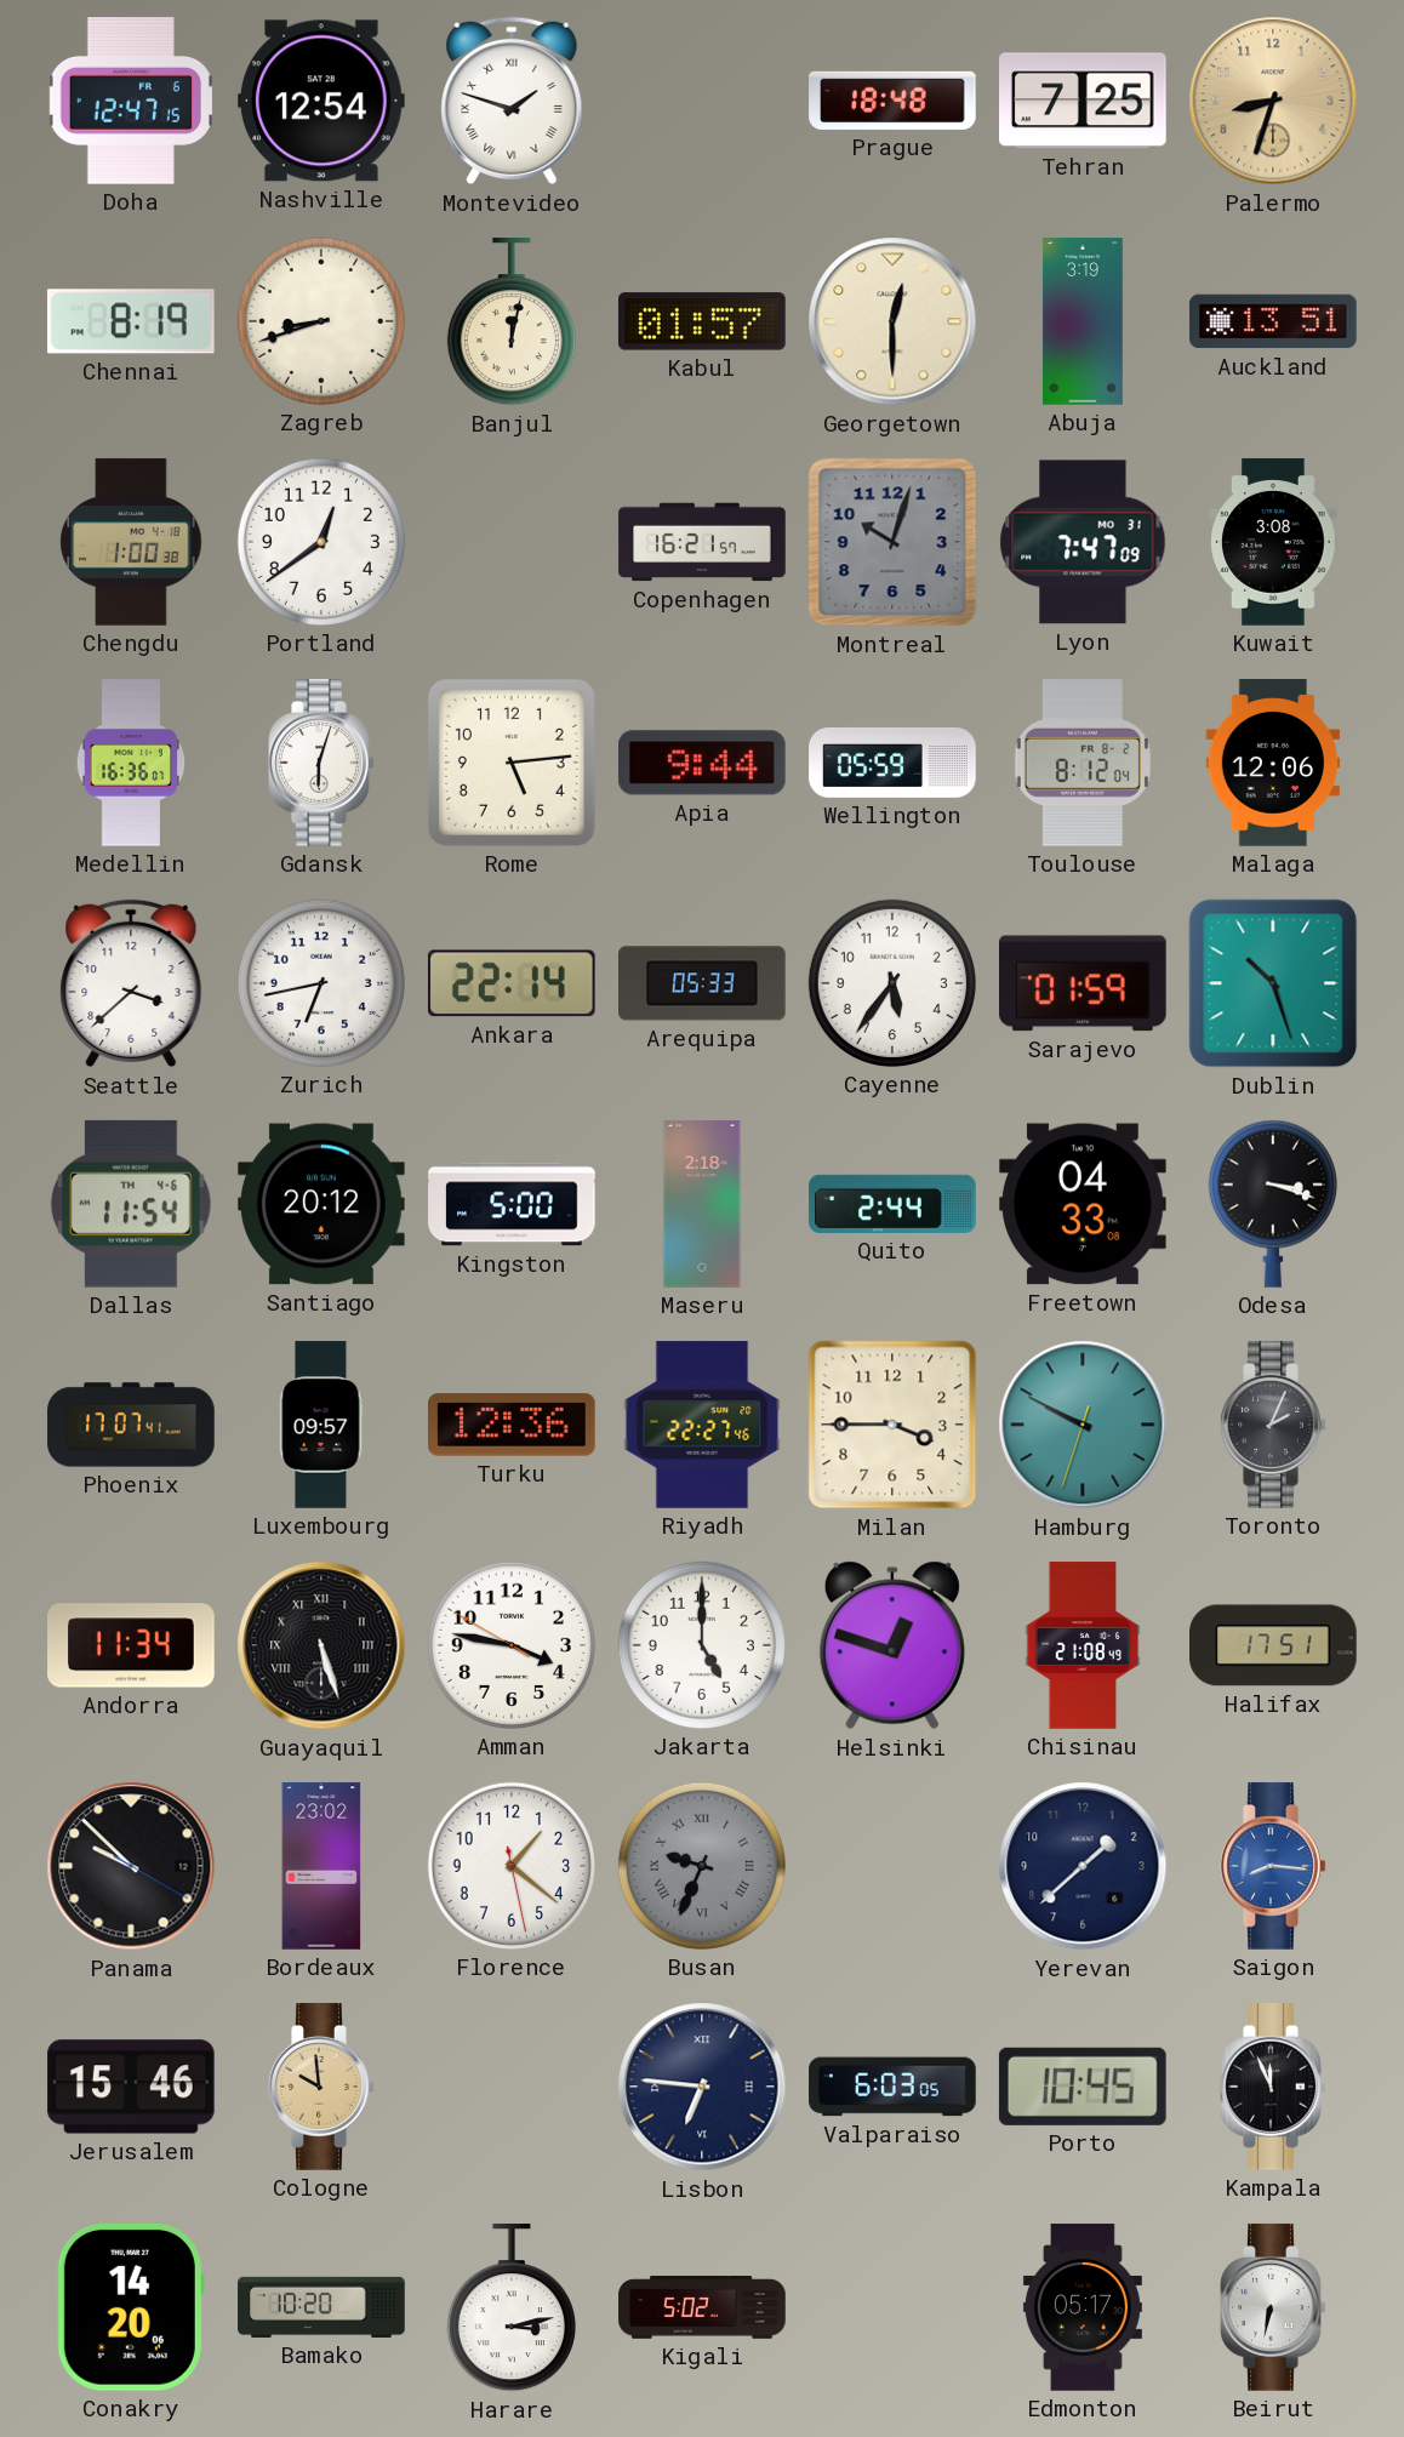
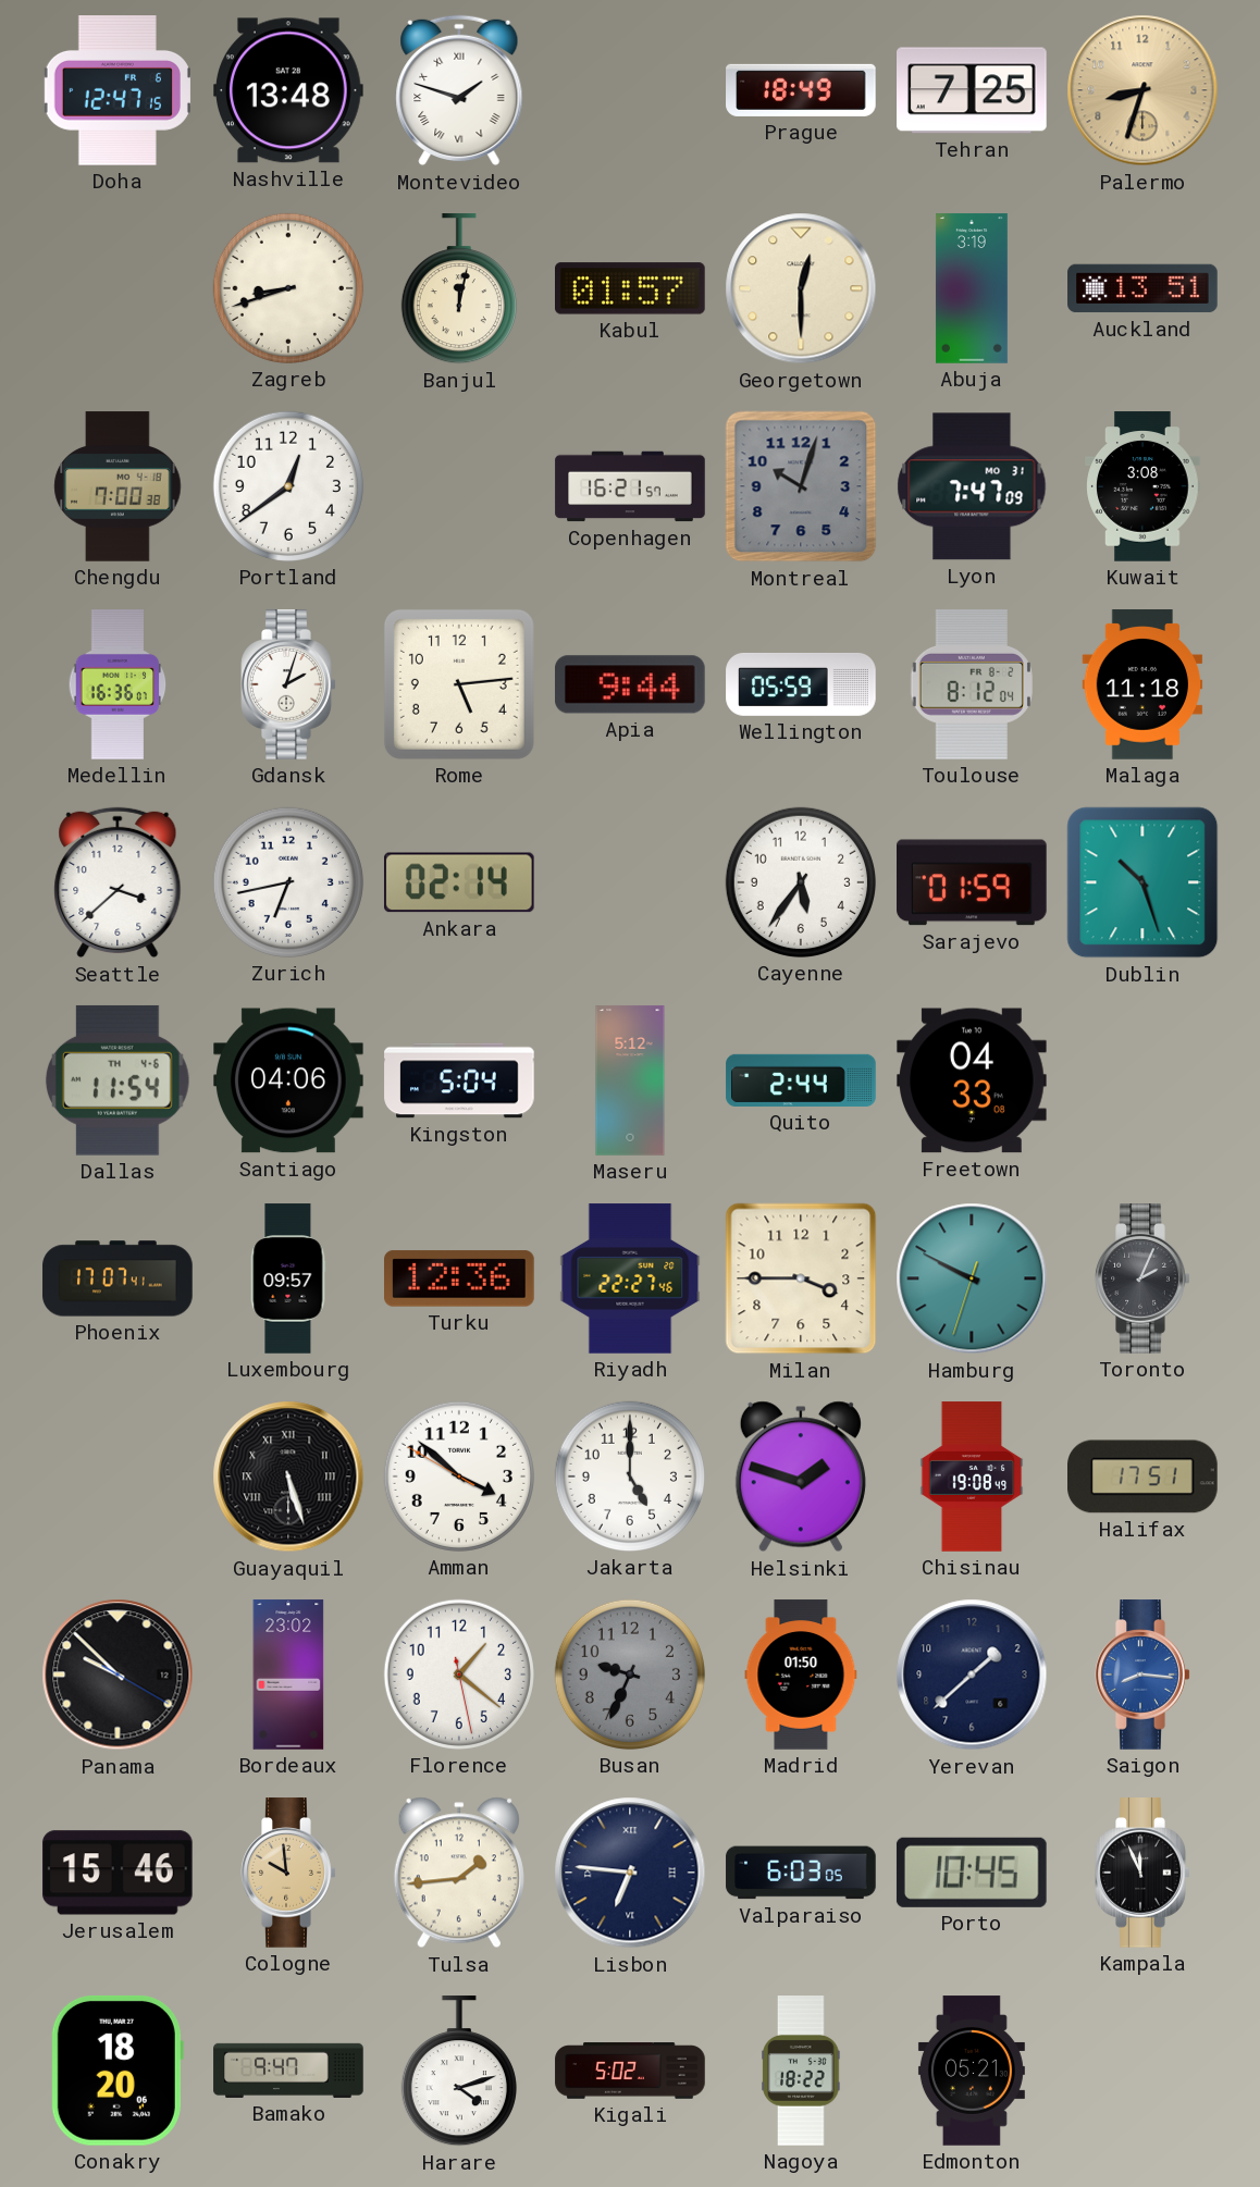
Nashville: 12:54 -> 13:48
Prague: 18:48 -> 18:49
Chennai: 8:19 -> none
Chengdu: 1:00 -> 7:00
Gdansk: 6:03 -> 2:03
Malaga: 12:06 -> 11:18
Ankara: 22:14 -> 02:14
Arequipa: 05:33 -> none
Santiago: 20:12 -> 04:06
Kingston: 5:00 -> 5:04
Maseru: 2:18 -> 5:12
Odesa: 3:18 -> none
Andorra: 11:34 -> none
Amman: 3:46 -> 3:51
Helsinki: 12:48 -> 1:48
Chisinau: 21:08 -> 19:08
Busan numerals: Roman -> Arabic
Madrid: none -> 01:50
Tulsa: none -> 1:44
Conakry: 14:20 -> 18:20
Bamako: 10:20 -> 9:47
Harare: 3:13 -> 4:12
Nagoya: none -> 18:22
Edmonton: 05:17 -> 05:21
Beirut: 6:32 -> none
